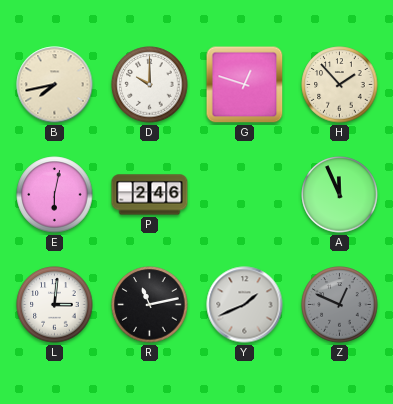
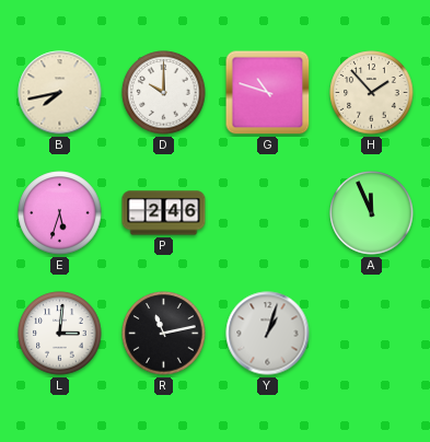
G: 12:48 -> 10:48
E: 6:02 -> 5:33
Y: 1:41 -> 1:03
Z: 12:49 -> none
